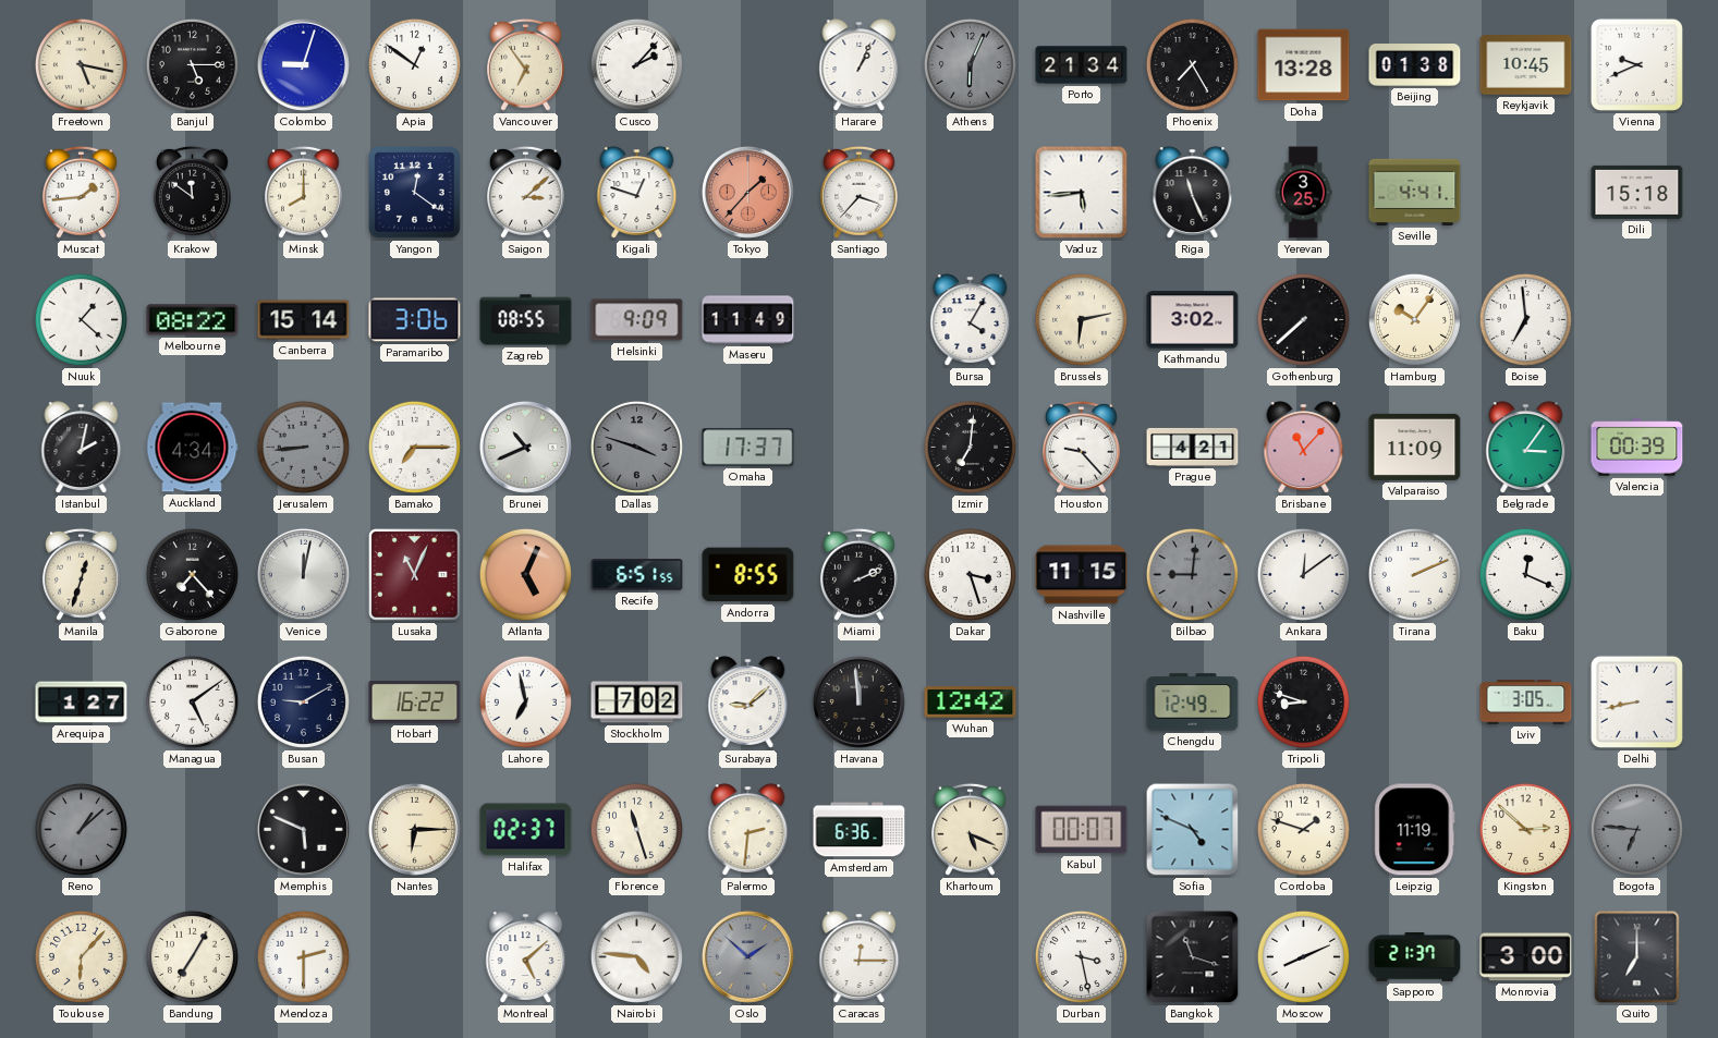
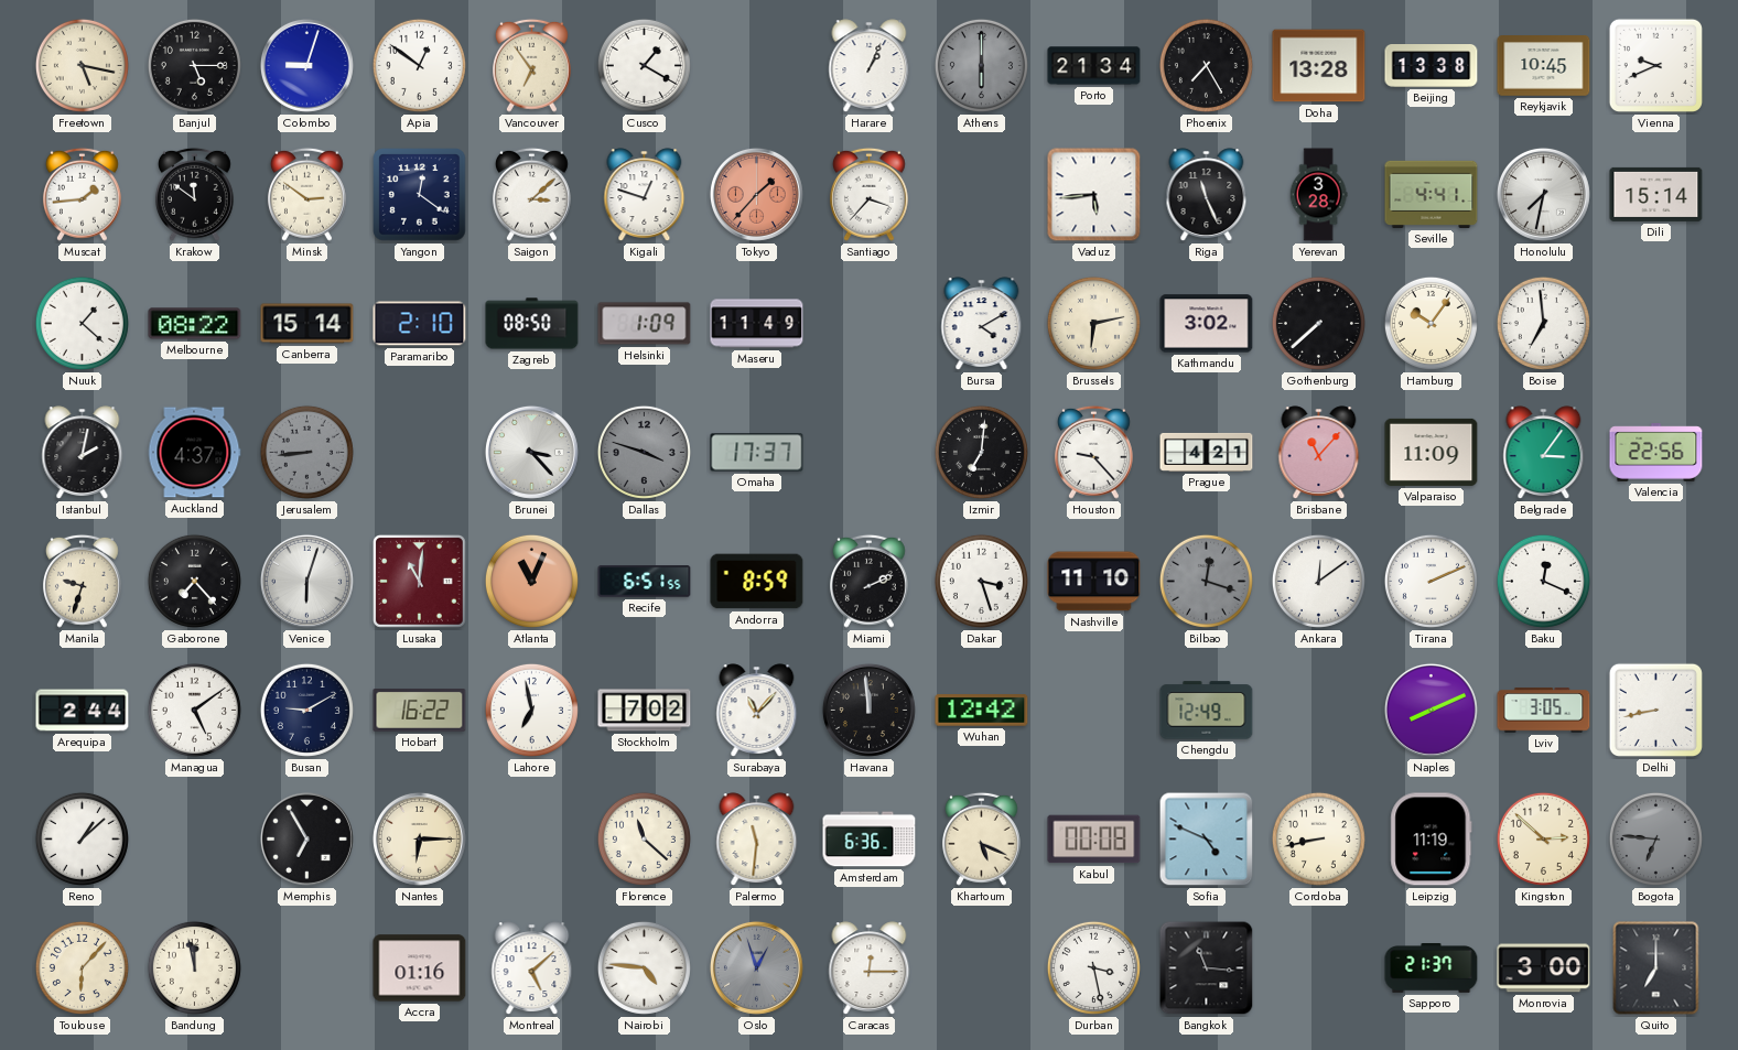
Cusco: 2:07 -> 1:20
Athens: 6:04 -> 6:00
Beijing: 01:38 -> 13:38
Minsk: 8:00 -> 2:51
Yerevan: 3:25 -> 3:28
Honolulu: none -> 7:32
Dili: 15:18 -> 15:14
Paramaribo: 3:06 -> 2:10
Zagreb: 08:55 -> 08:50
Helsinki: 9:09 -> 1:09
Bursa: 4:05 -> 4:10
Auckland: 4:34 -> 4:37
Bamako: 7:15 -> none
Brunei: 10:41 -> 3:23
Valencia: 00:39 -> 22:56
Manila: 12:33 -> 9:33
Venice: 12:02 -> 6:03
Lusaka: 11:04 -> 11:01
Atlanta: 5:04 -> 11:04
Andorra: 8:55 -> 8:59
Nashville: 11:15 -> 11:10
Bilbao: 9:01 -> 12:18
Arequipa: 1:27 -> 2:44
Surabaya: 9:08 -> 11:07
Tripoli: 8:48 -> none
Naples: none -> 8:11
Reno dial: grey -> white
Memphis: 5:49 -> 6:55
Halifax: 02:37 -> none
Florence: 11:27 -> 11:22
Palermo: 2:31 -> 11:31
Kabul: 00:07 -> 00:08
Cordoba: 1:48 -> 8:43
Bandung: 7:05 -> 11:58
Mendoza: 2:30 -> none
Accra: none -> 01:16
Oslo: 1:52 -> 12:57
Bangkok: 11:18 -> 11:16
Moscow: 8:11 -> none
